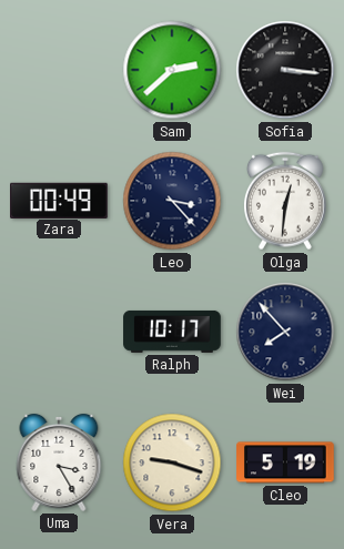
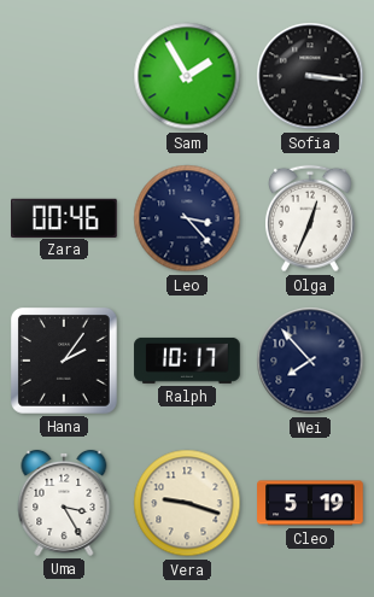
Sam: 2:38 -> 1:55
Zara: 00:49 -> 00:46
Olga: 12:31 -> 12:34
Hana: none -> 2:06
